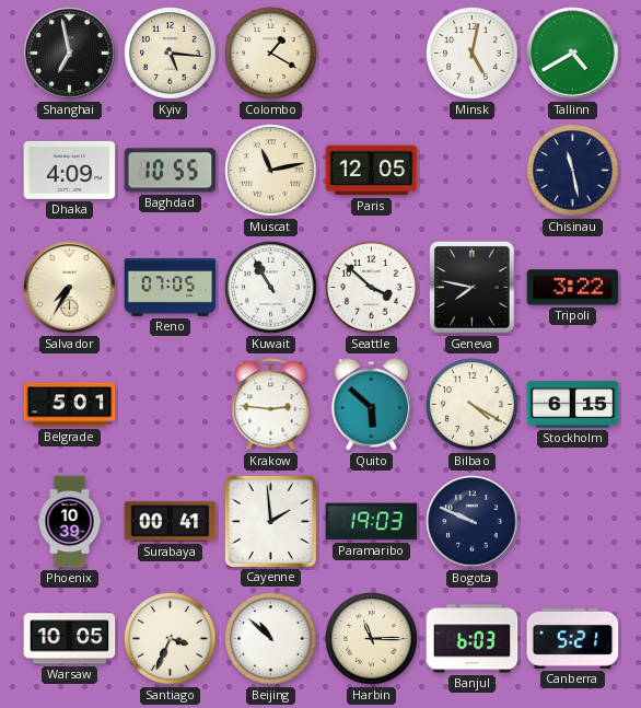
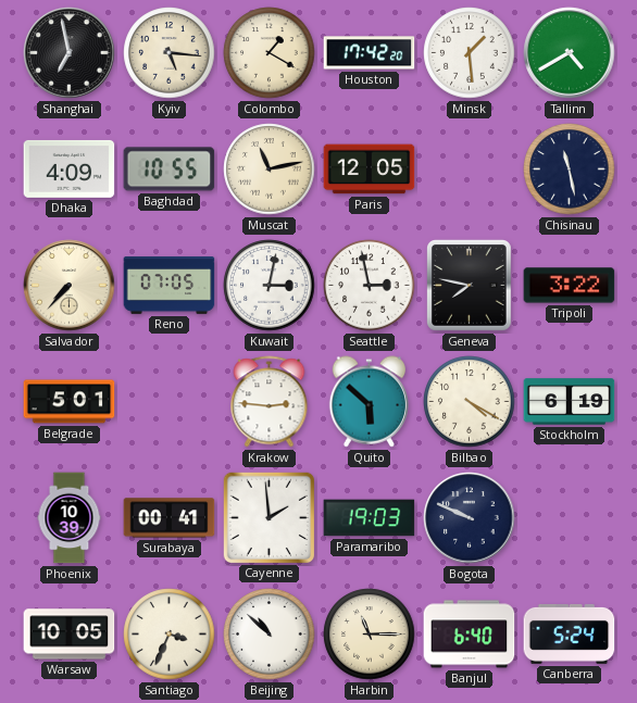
Houston: none -> 17:42
Minsk: 5:02 -> 1:29
Salvador: 7:35 -> 7:37
Kuwait: 10:55 -> 3:02
Seattle: 3:52 -> 2:58
Stockholm: 6:15 -> 6:19
Banjul: 6:03 -> 6:40
Canberra: 5:21 -> 5:24
